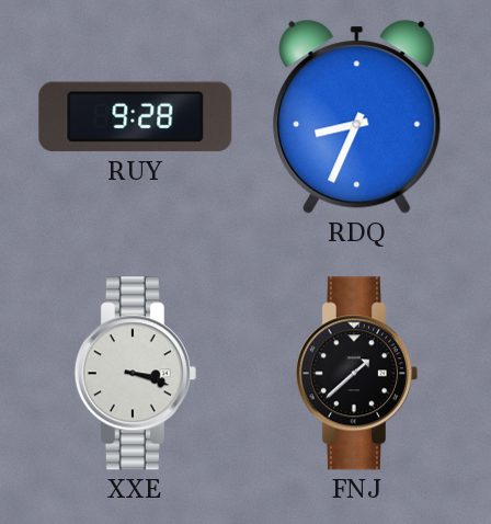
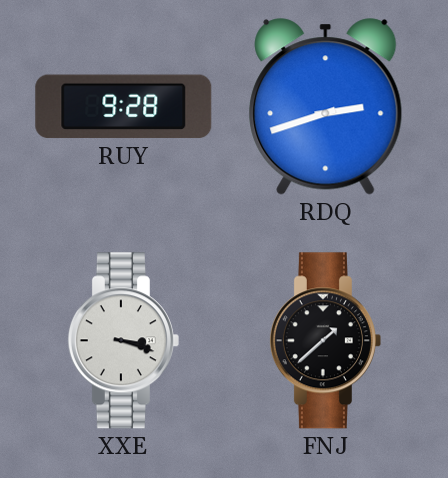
RDQ: 8:34 -> 2:42
